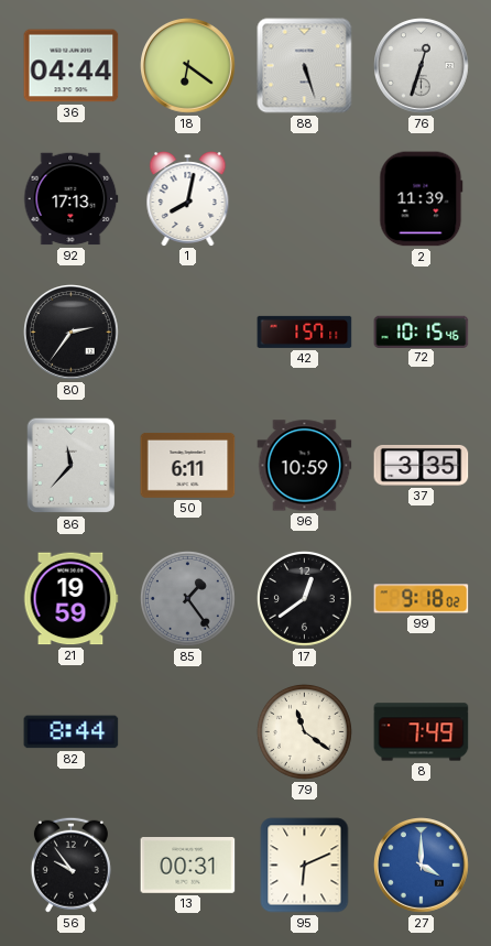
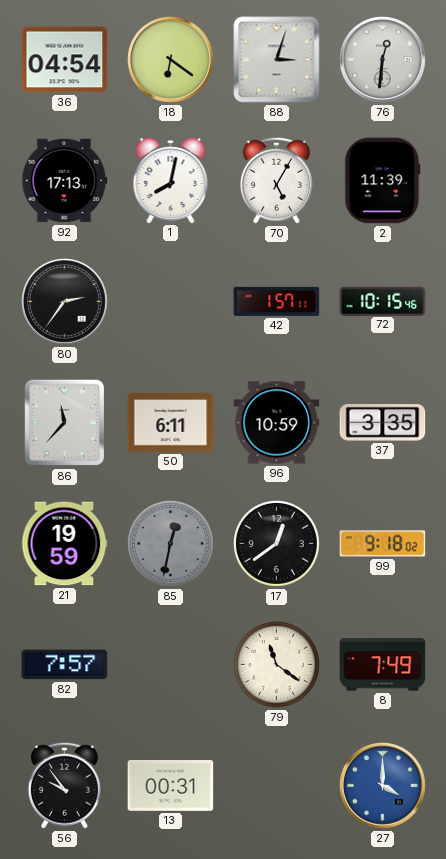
36: 04:44 -> 04:54
88: 5:27 -> 3:03
76: 12:33 -> 12:31
70: none -> 5:05
85: 1:24 -> 12:32
82: 8:44 -> 7:57
95: 6:11 -> none
